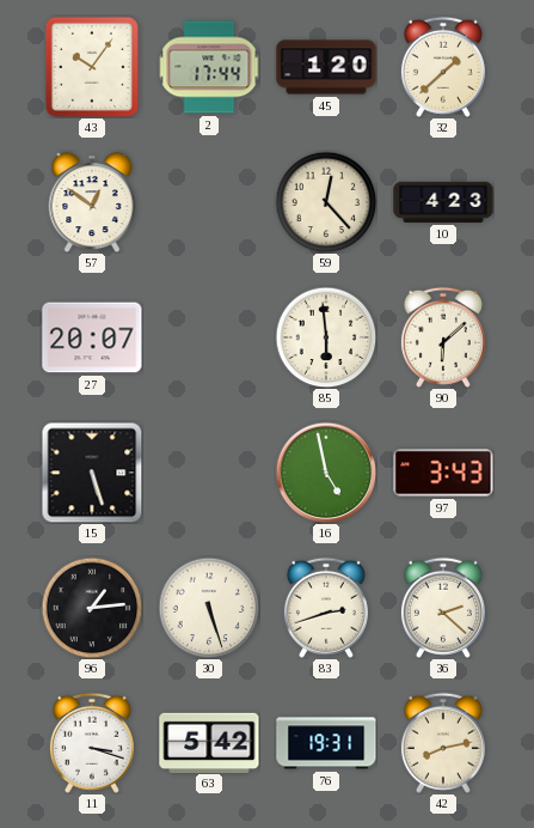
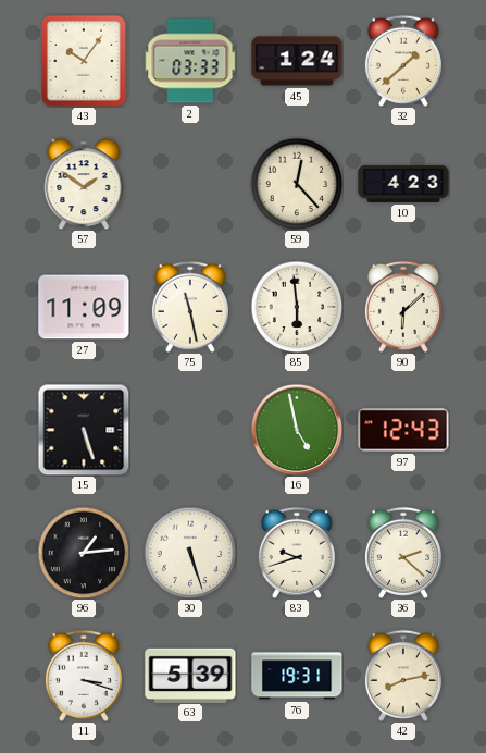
2: 17:44 -> 03:33
45: 1:20 -> 1:24
57: 12:51 -> 1:51
27: 20:07 -> 11:09
75: none -> 11:28
97: 3:43 -> 12:43
83: 2:42 -> 9:42
63: 5:42 -> 5:39
